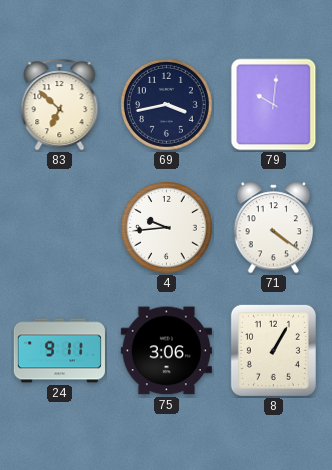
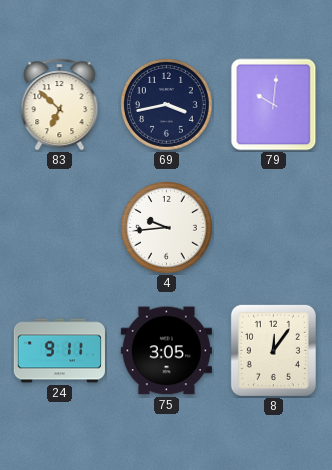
71: 4:21 -> none
75: 3:06 -> 3:05
8: 1:05 -> 12:06
